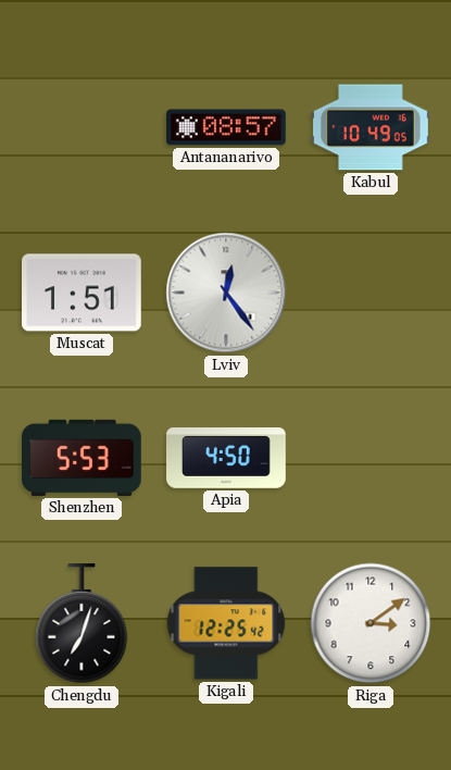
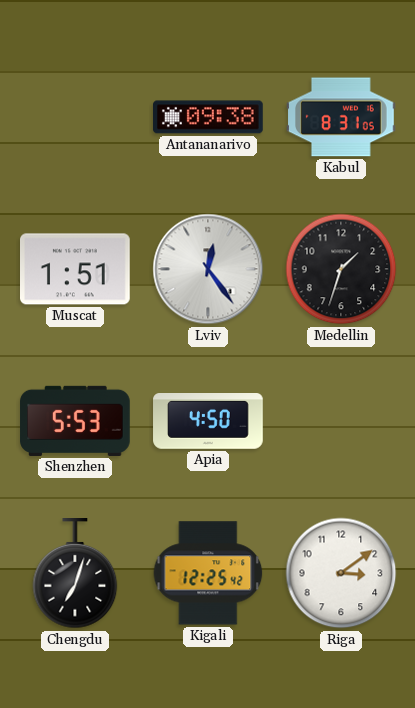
Antananarivo: 08:57 -> 09:38
Kabul: 10:49 -> 8:31
Medellin: none -> 1:33
